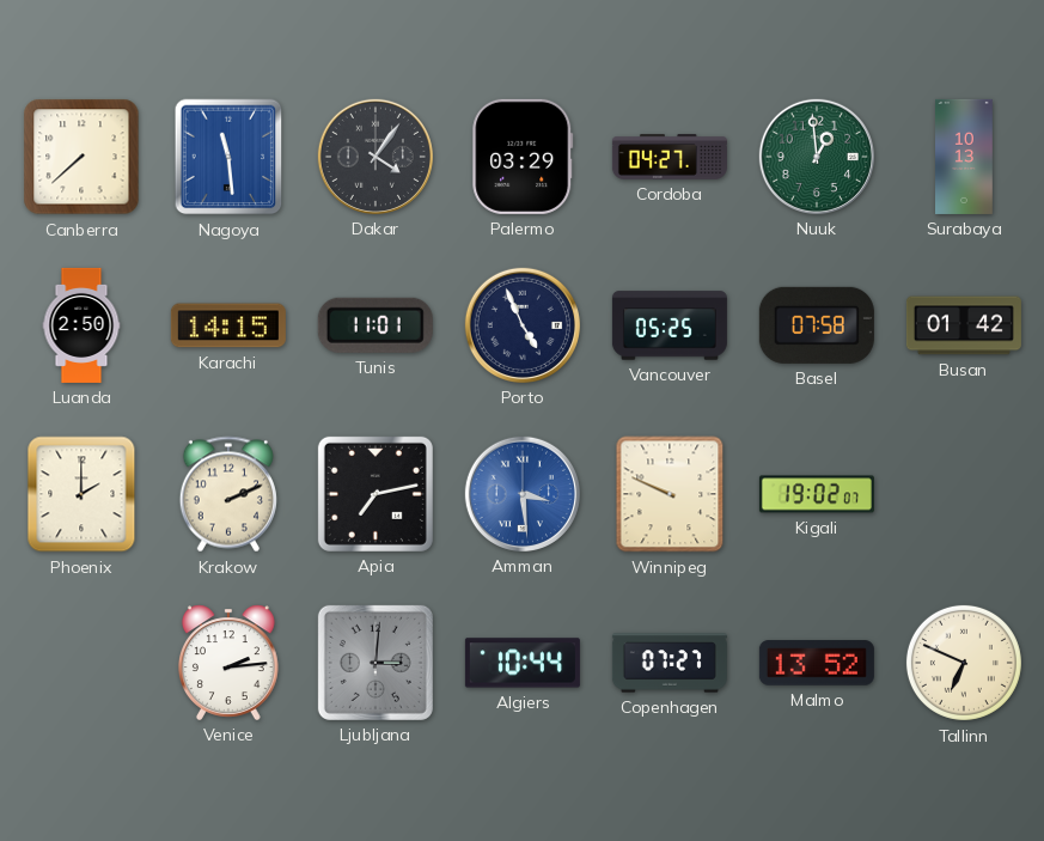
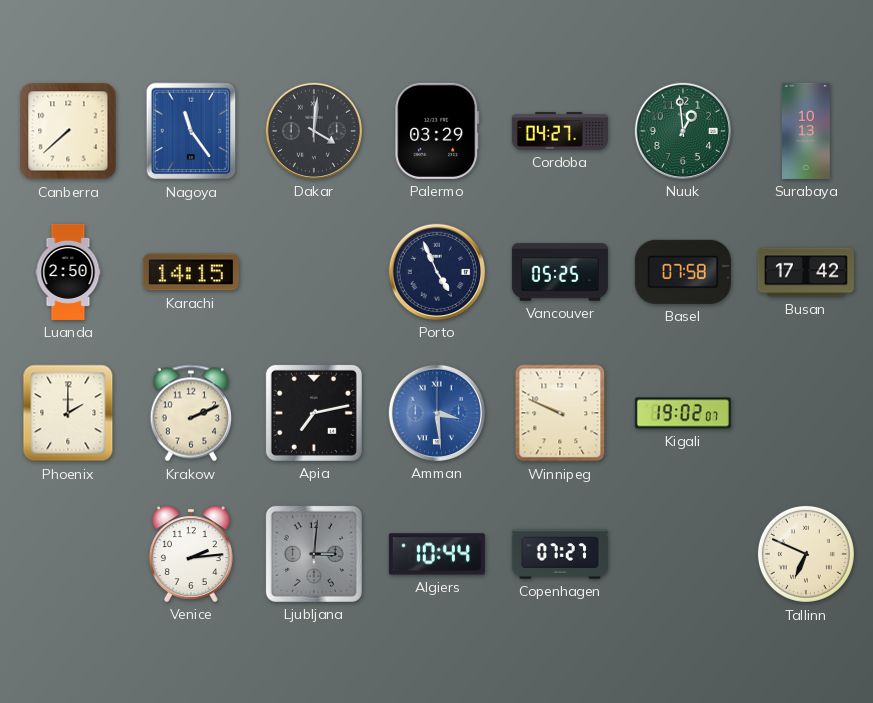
Nagoya: 11:29 -> 11:24
Dakar: 4:06 -> 4:01
Tunis: 11:01 -> none
Busan: 01:42 -> 17:42
Malmo: 13:52 -> none
